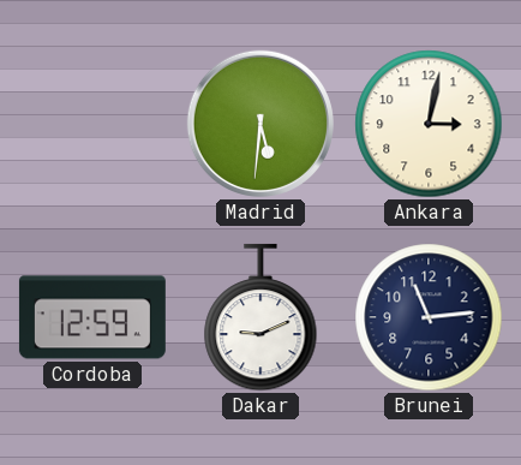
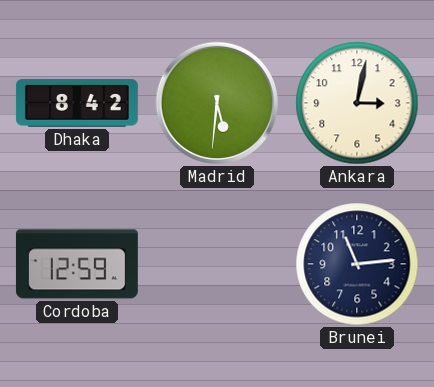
Dhaka: none -> 8:42
Dakar: 9:11 -> none
